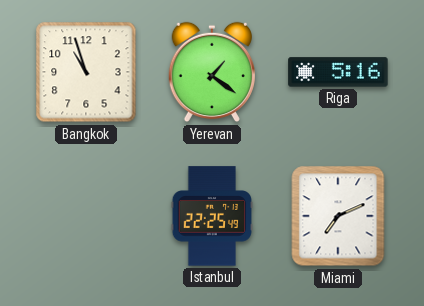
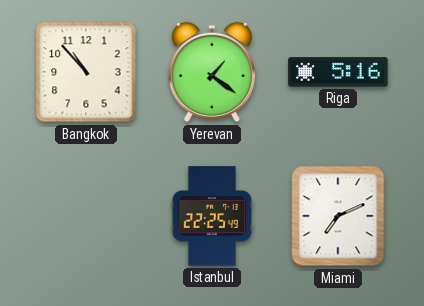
Bangkok: 10:57 -> 10:53
